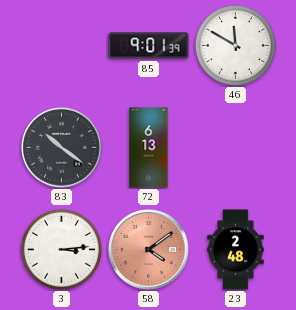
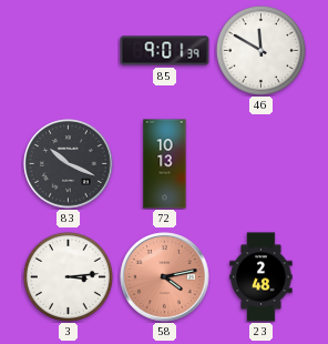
83: 10:21 -> 10:19
72: 6:13 -> 10:13
58: 4:09 -> 4:13
